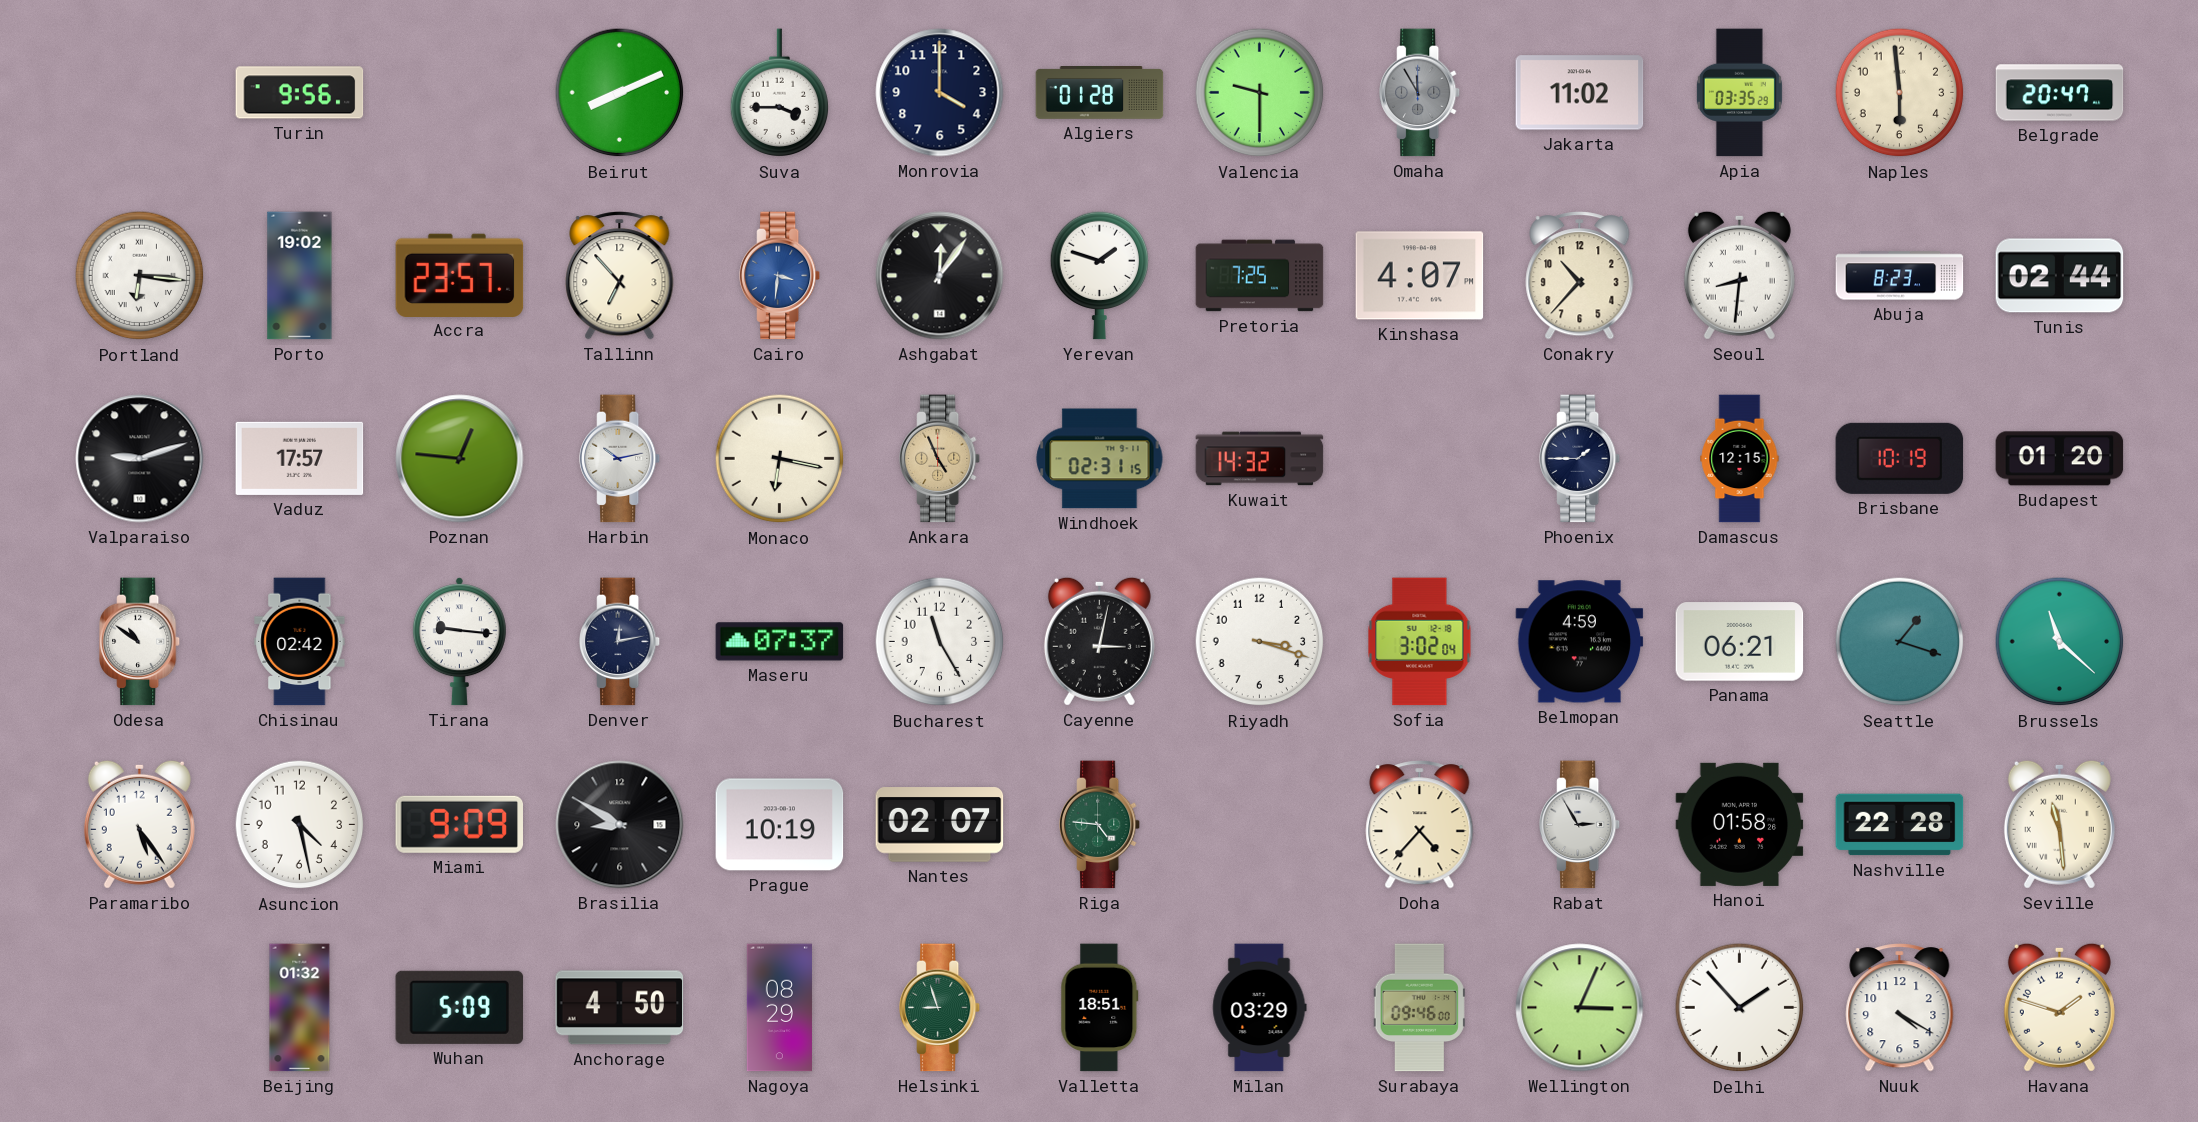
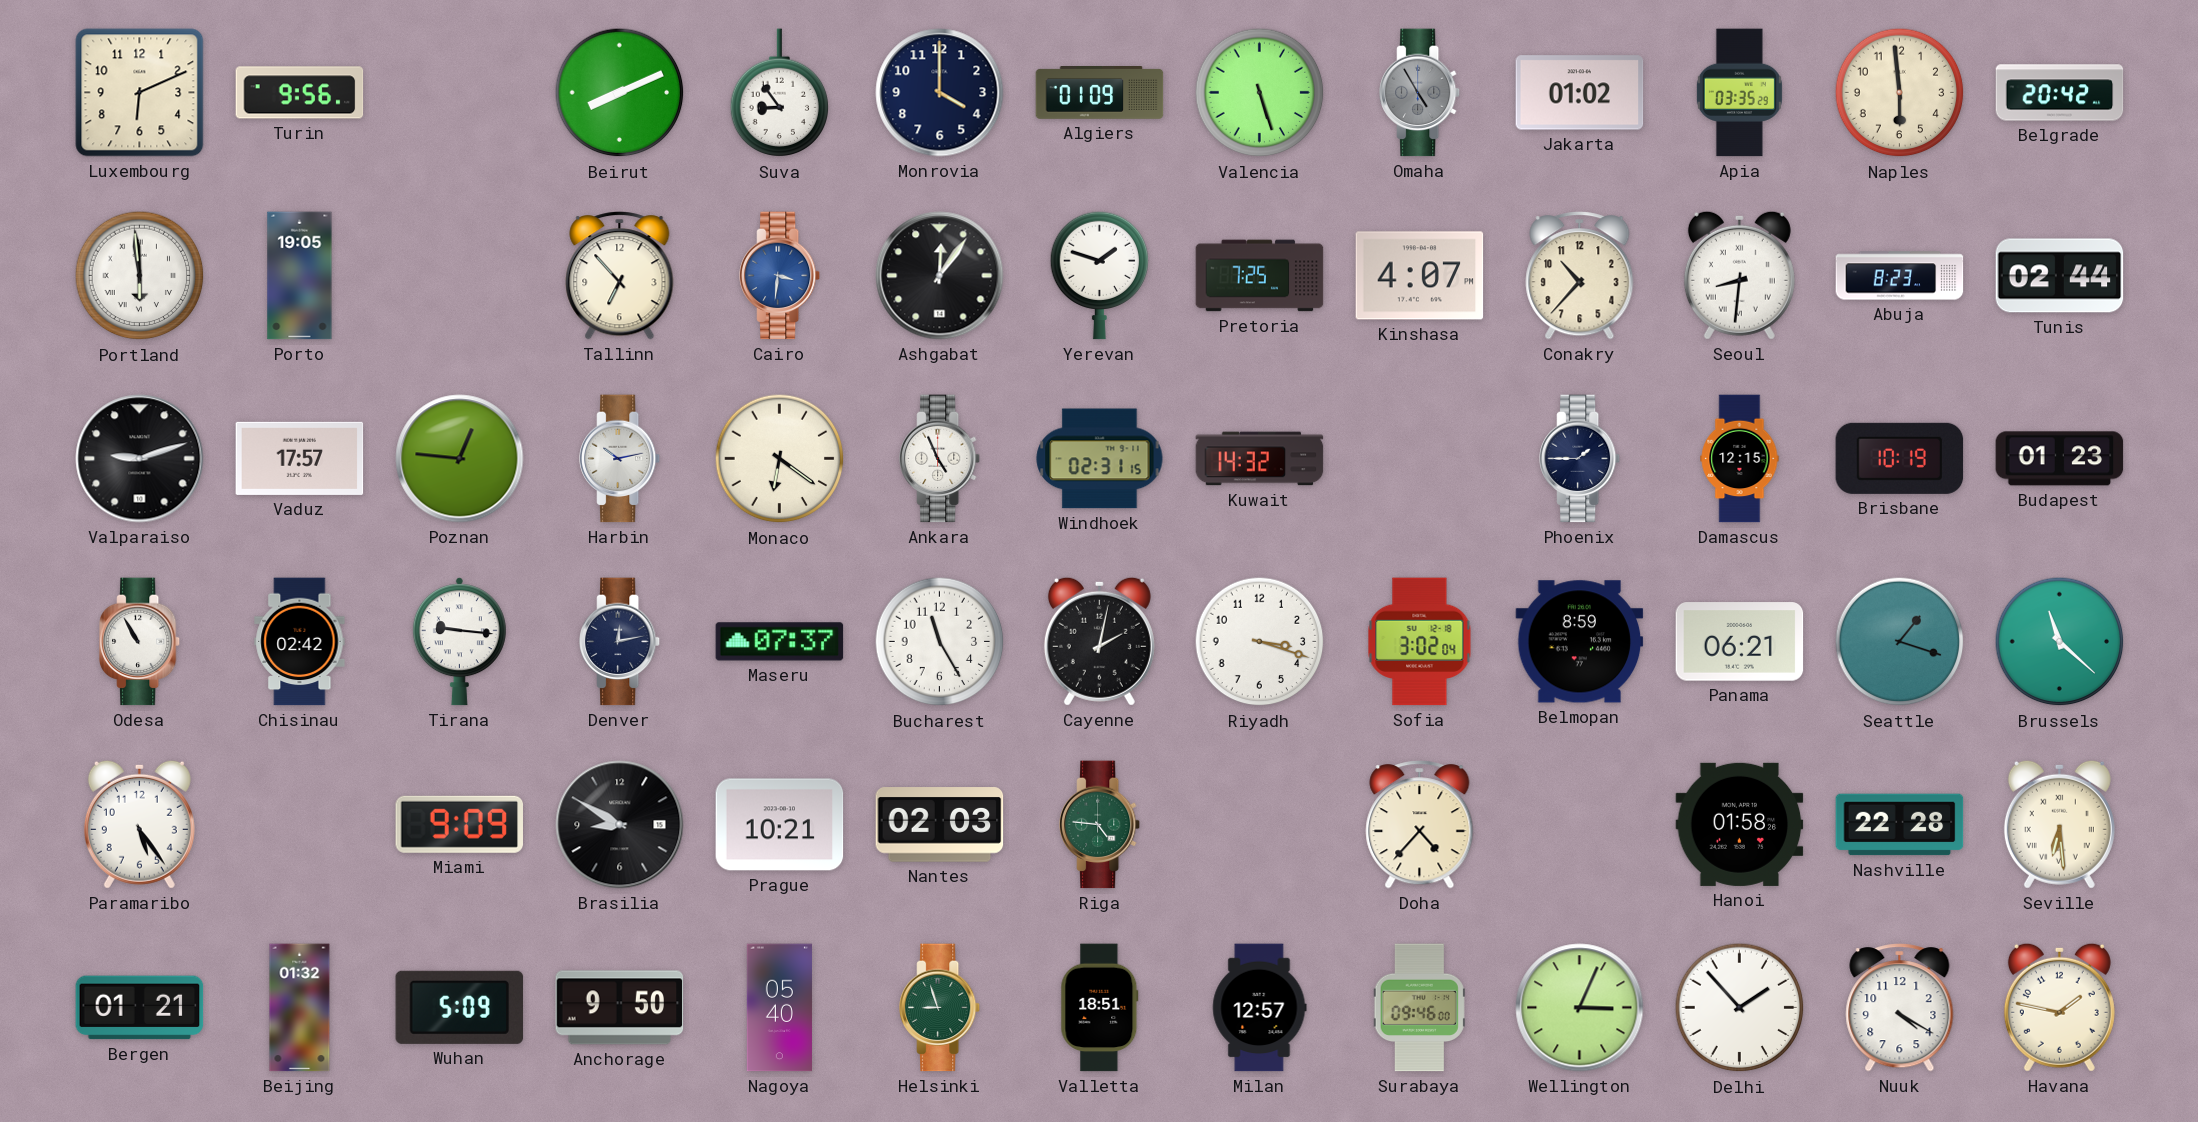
Luxembourg: none -> 6:11
Suva: 3:45 -> 8:54
Algiers: 01:28 -> 01:09
Valencia: 9:30 -> 5:27
Omaha: 11:55 -> 4:55
Jakarta: 11:02 -> 01:02
Belgrade: 20:47 -> 20:42
Portland: 6:16 -> 5:59
Porto: 19:02 -> 19:05
Accra: 23:57 -> none
Monaco: 6:17 -> 6:21
Ankara dial: champagne -> white
Budapest: 01:20 -> 01:23
Odesa: 10:51 -> 10:55
Cayenne: 3:02 -> 2:02
Belmopan: 4:59 -> 8:59
Asuncion: 4:28 -> none
Prague: 10:19 -> 10:21
Nantes: 02:07 -> 02:03
Rabat: 2:55 -> none
Seville: 11:29 -> 6:29
Bergen: none -> 01:21
Anchorage: 4:50 -> 9:50
Nagoya: 08:29 -> 05:40
Milan: 03:29 -> 12:57
Havana: 1:48 -> 1:47
